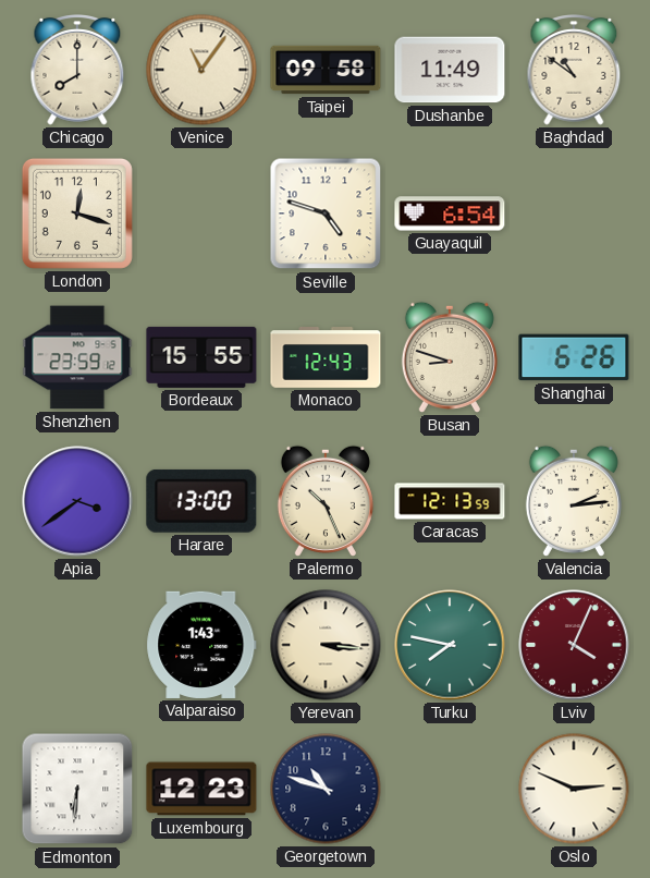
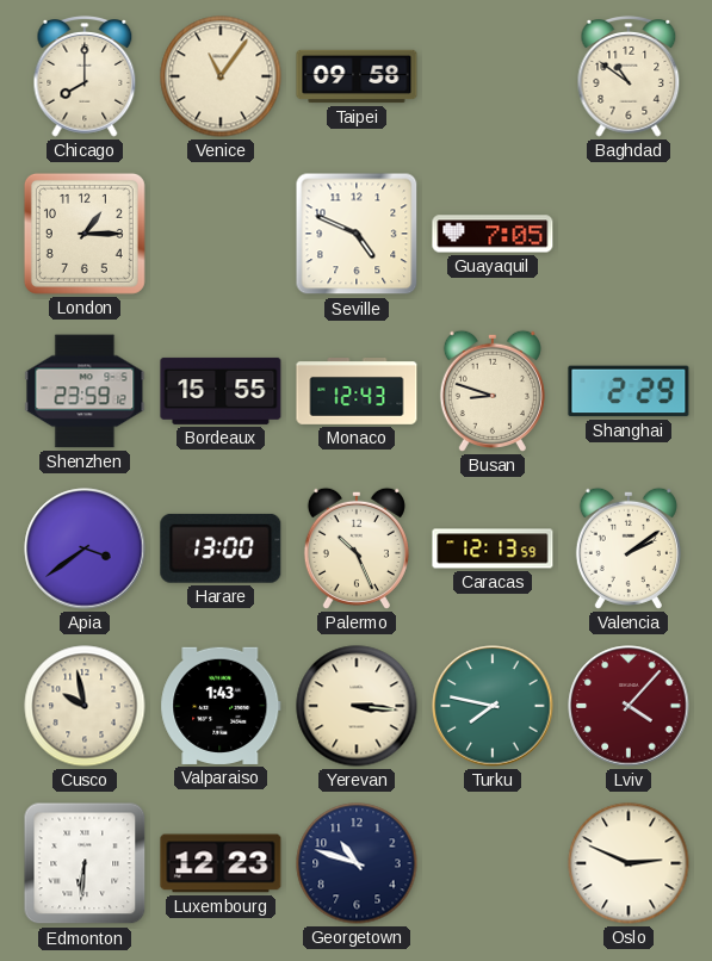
Dushanbe: 11:49 -> none
London: 12:18 -> 1:15
Seville: 4:48 -> 4:49
Guayaquil: 6:54 -> 7:05
Shanghai: 6:26 -> 2:29
Valencia: 2:14 -> 2:09
Cusco: none -> 9:58
Lviv: 4:04 -> 4:07
